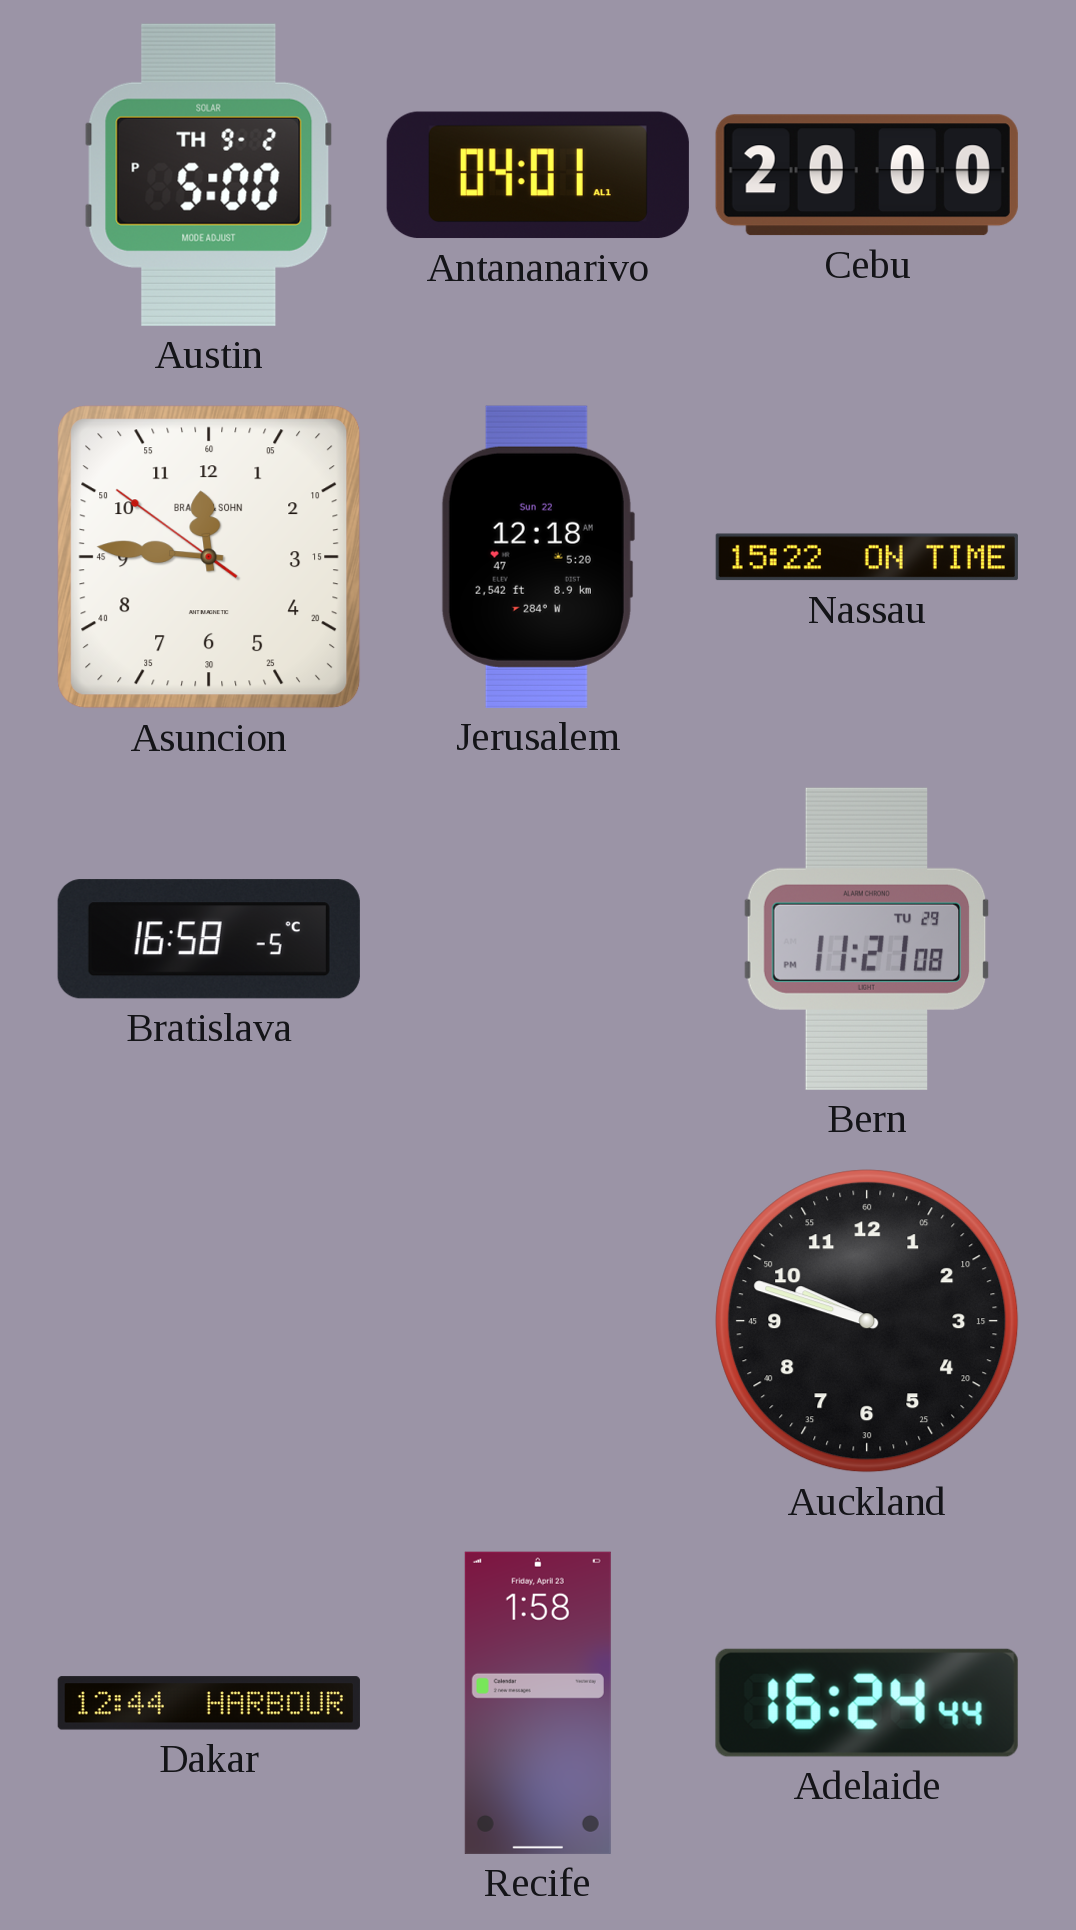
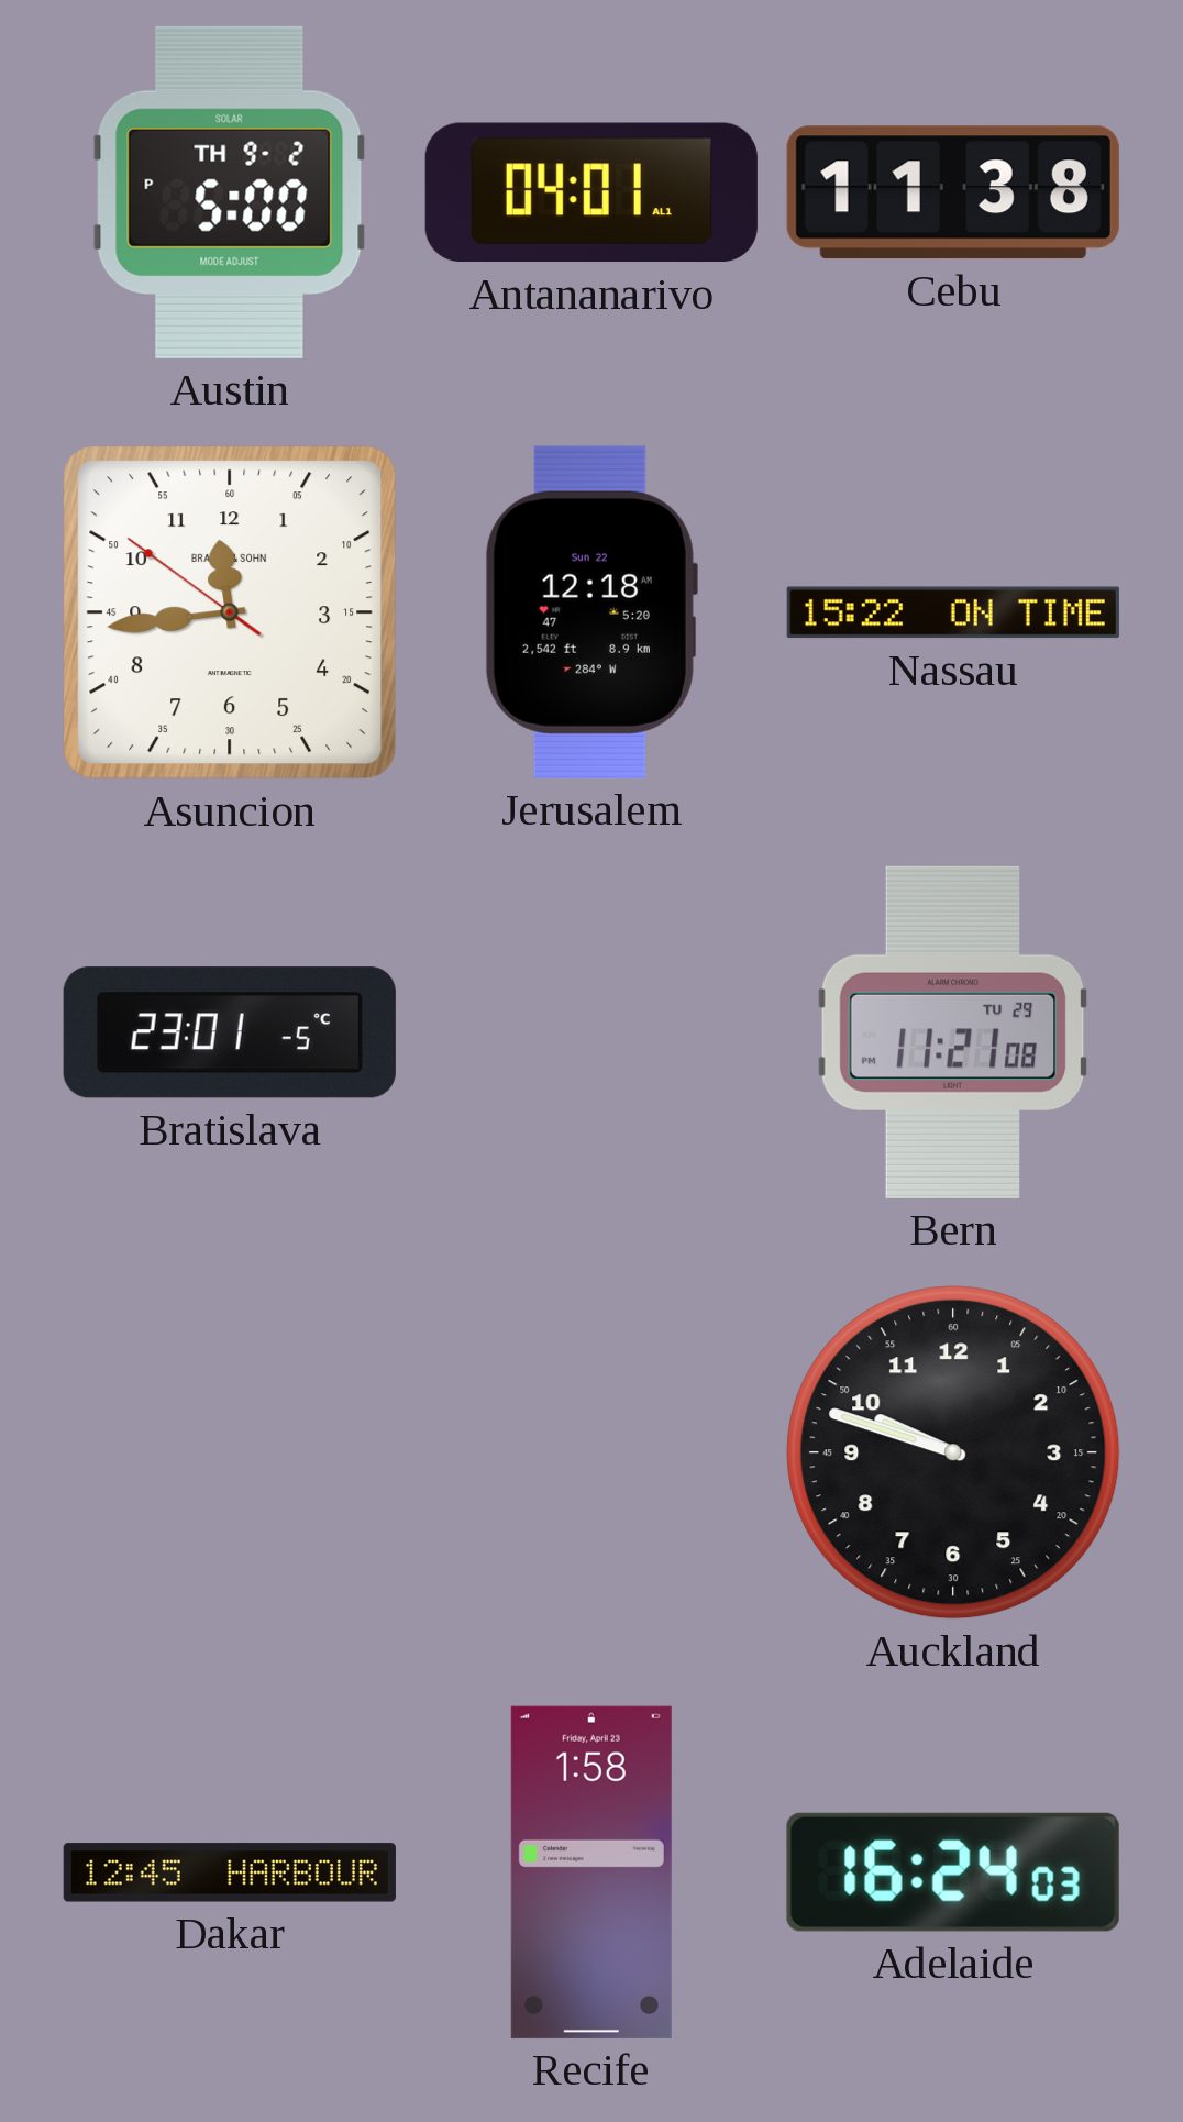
Cebu: 20:00 -> 11:38
Asuncion: 11:45 -> 11:43
Bratislava: 16:58 -> 23:01
Dakar: 12:44 -> 12:45
Adelaide: 16:24:44 -> 16:24:03
